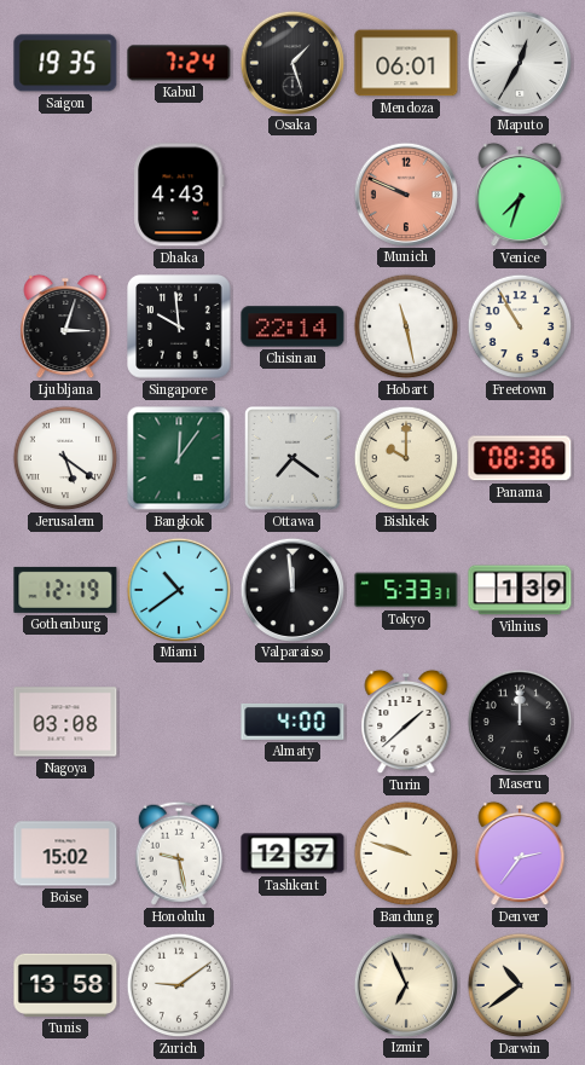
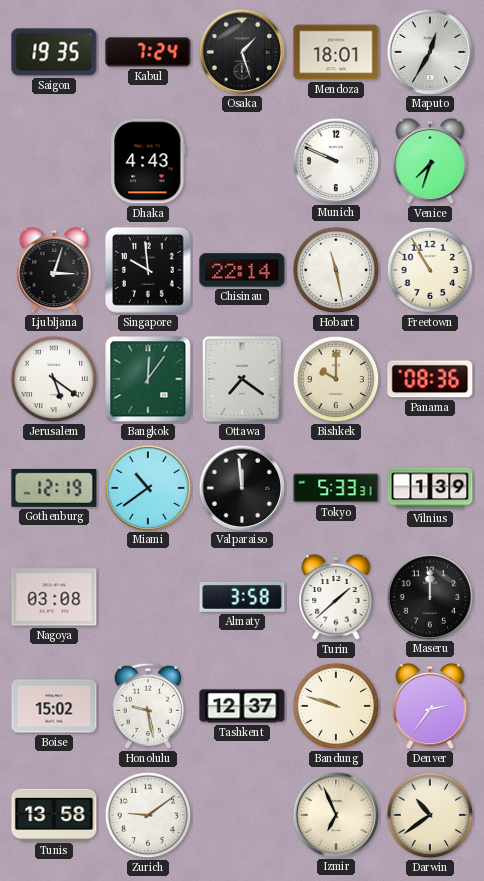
Mendoza: 06:01 -> 18:01
Munich dial: salmon -> white
Almaty: 4:00 -> 3:58
